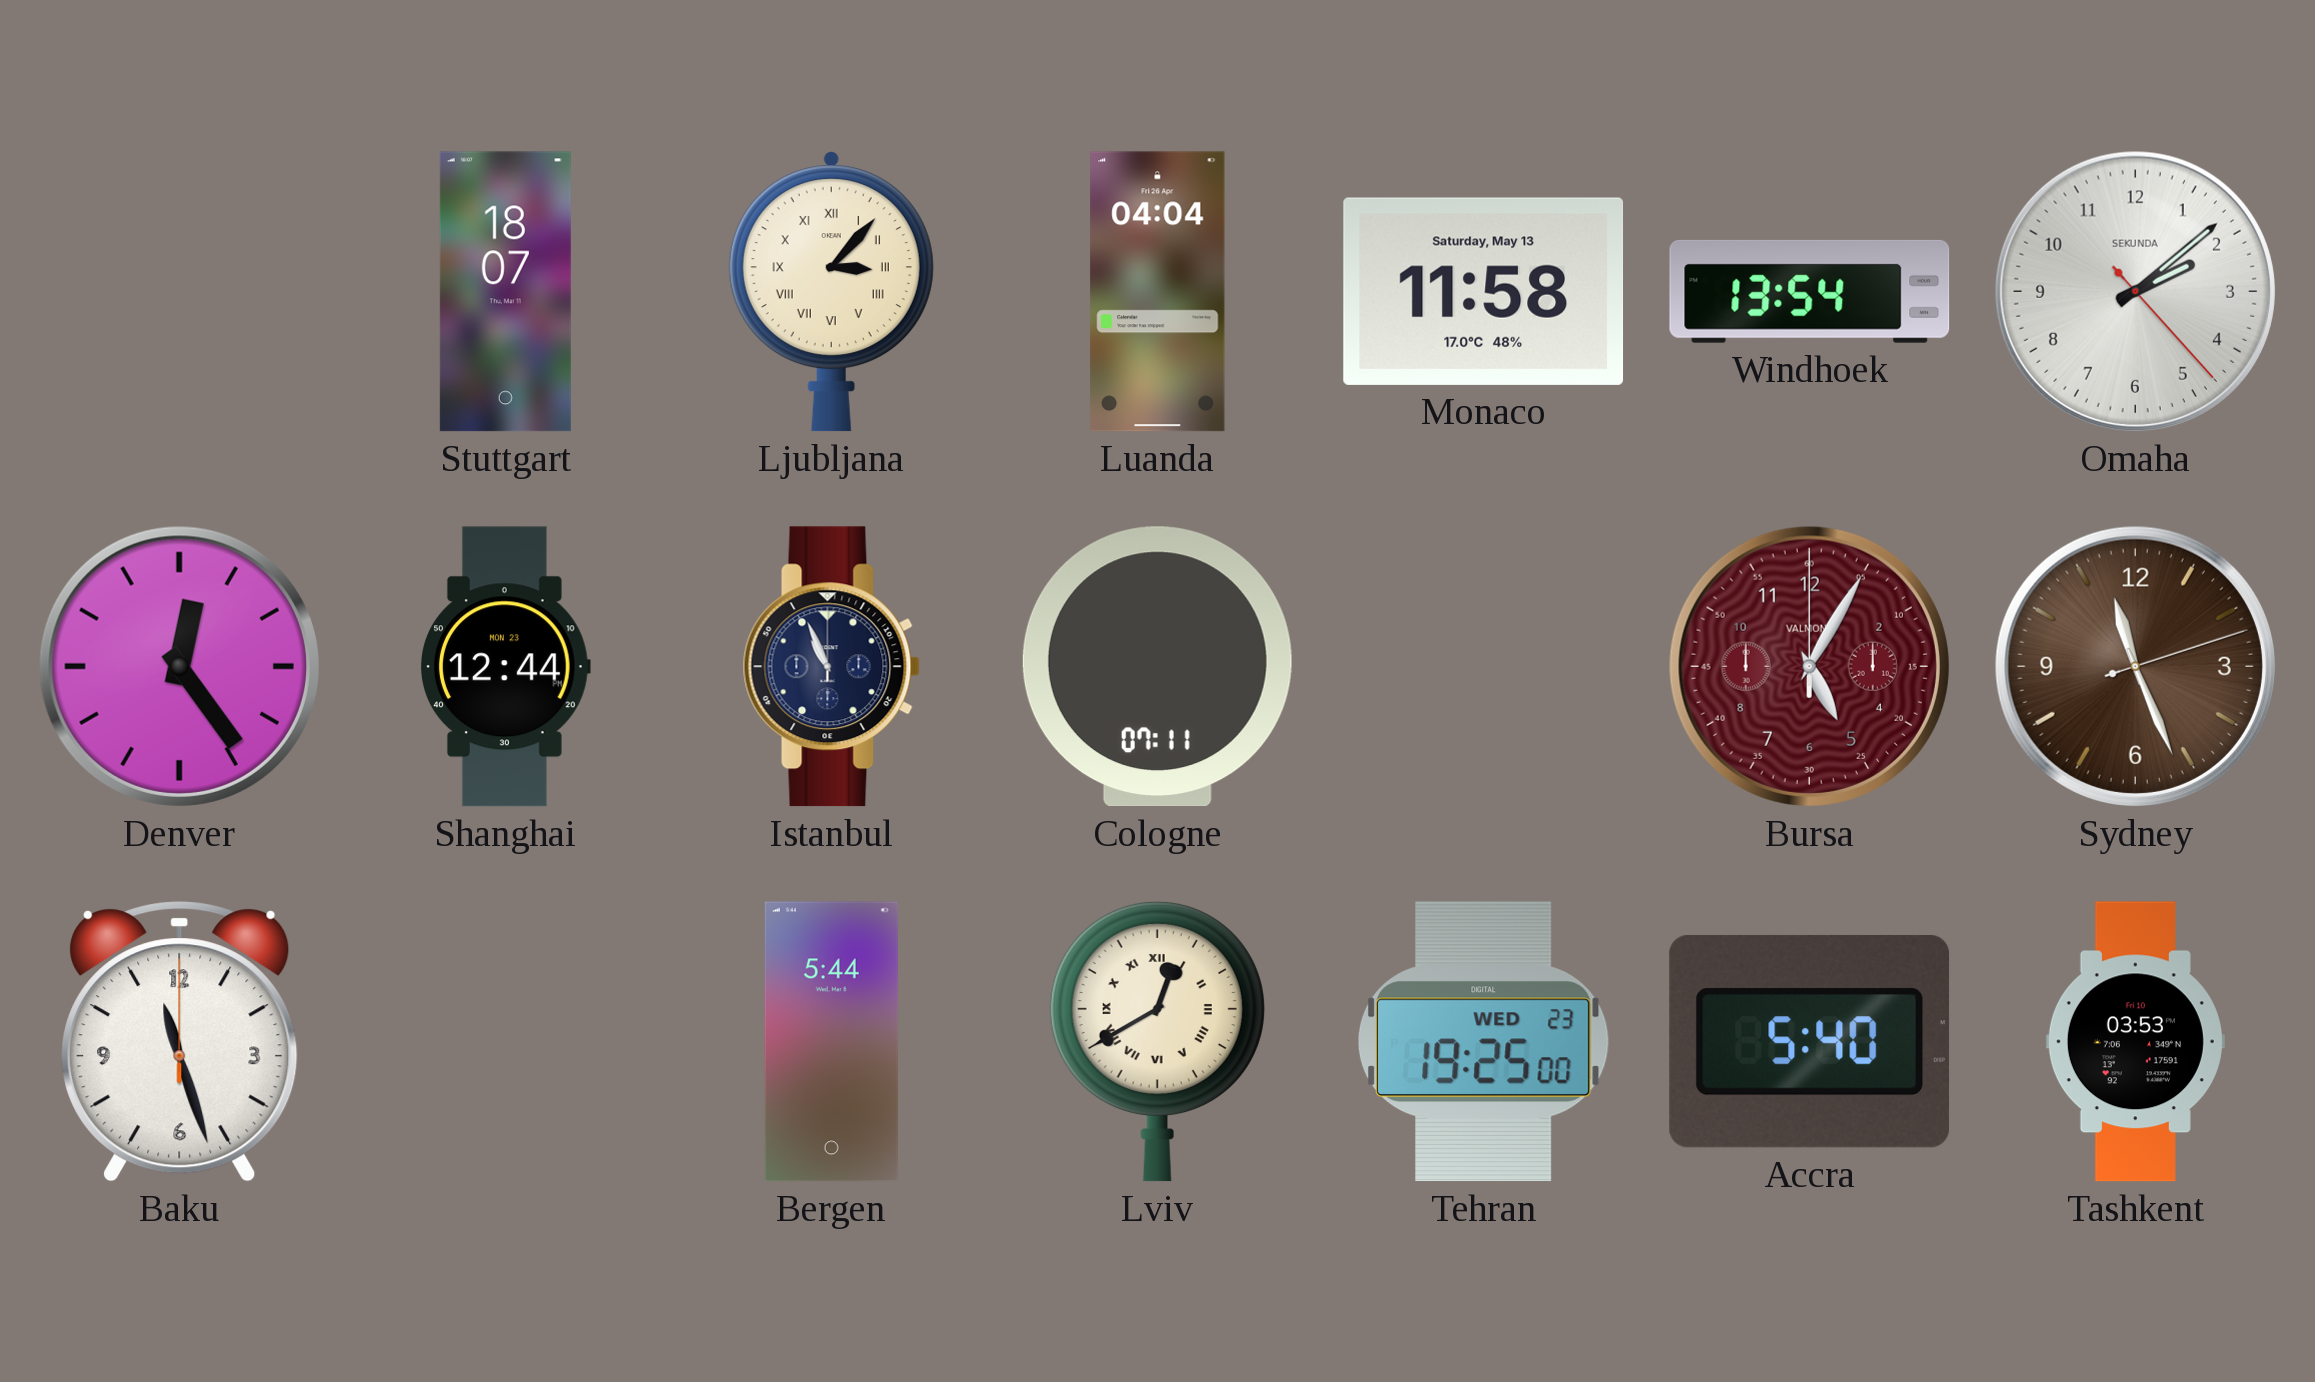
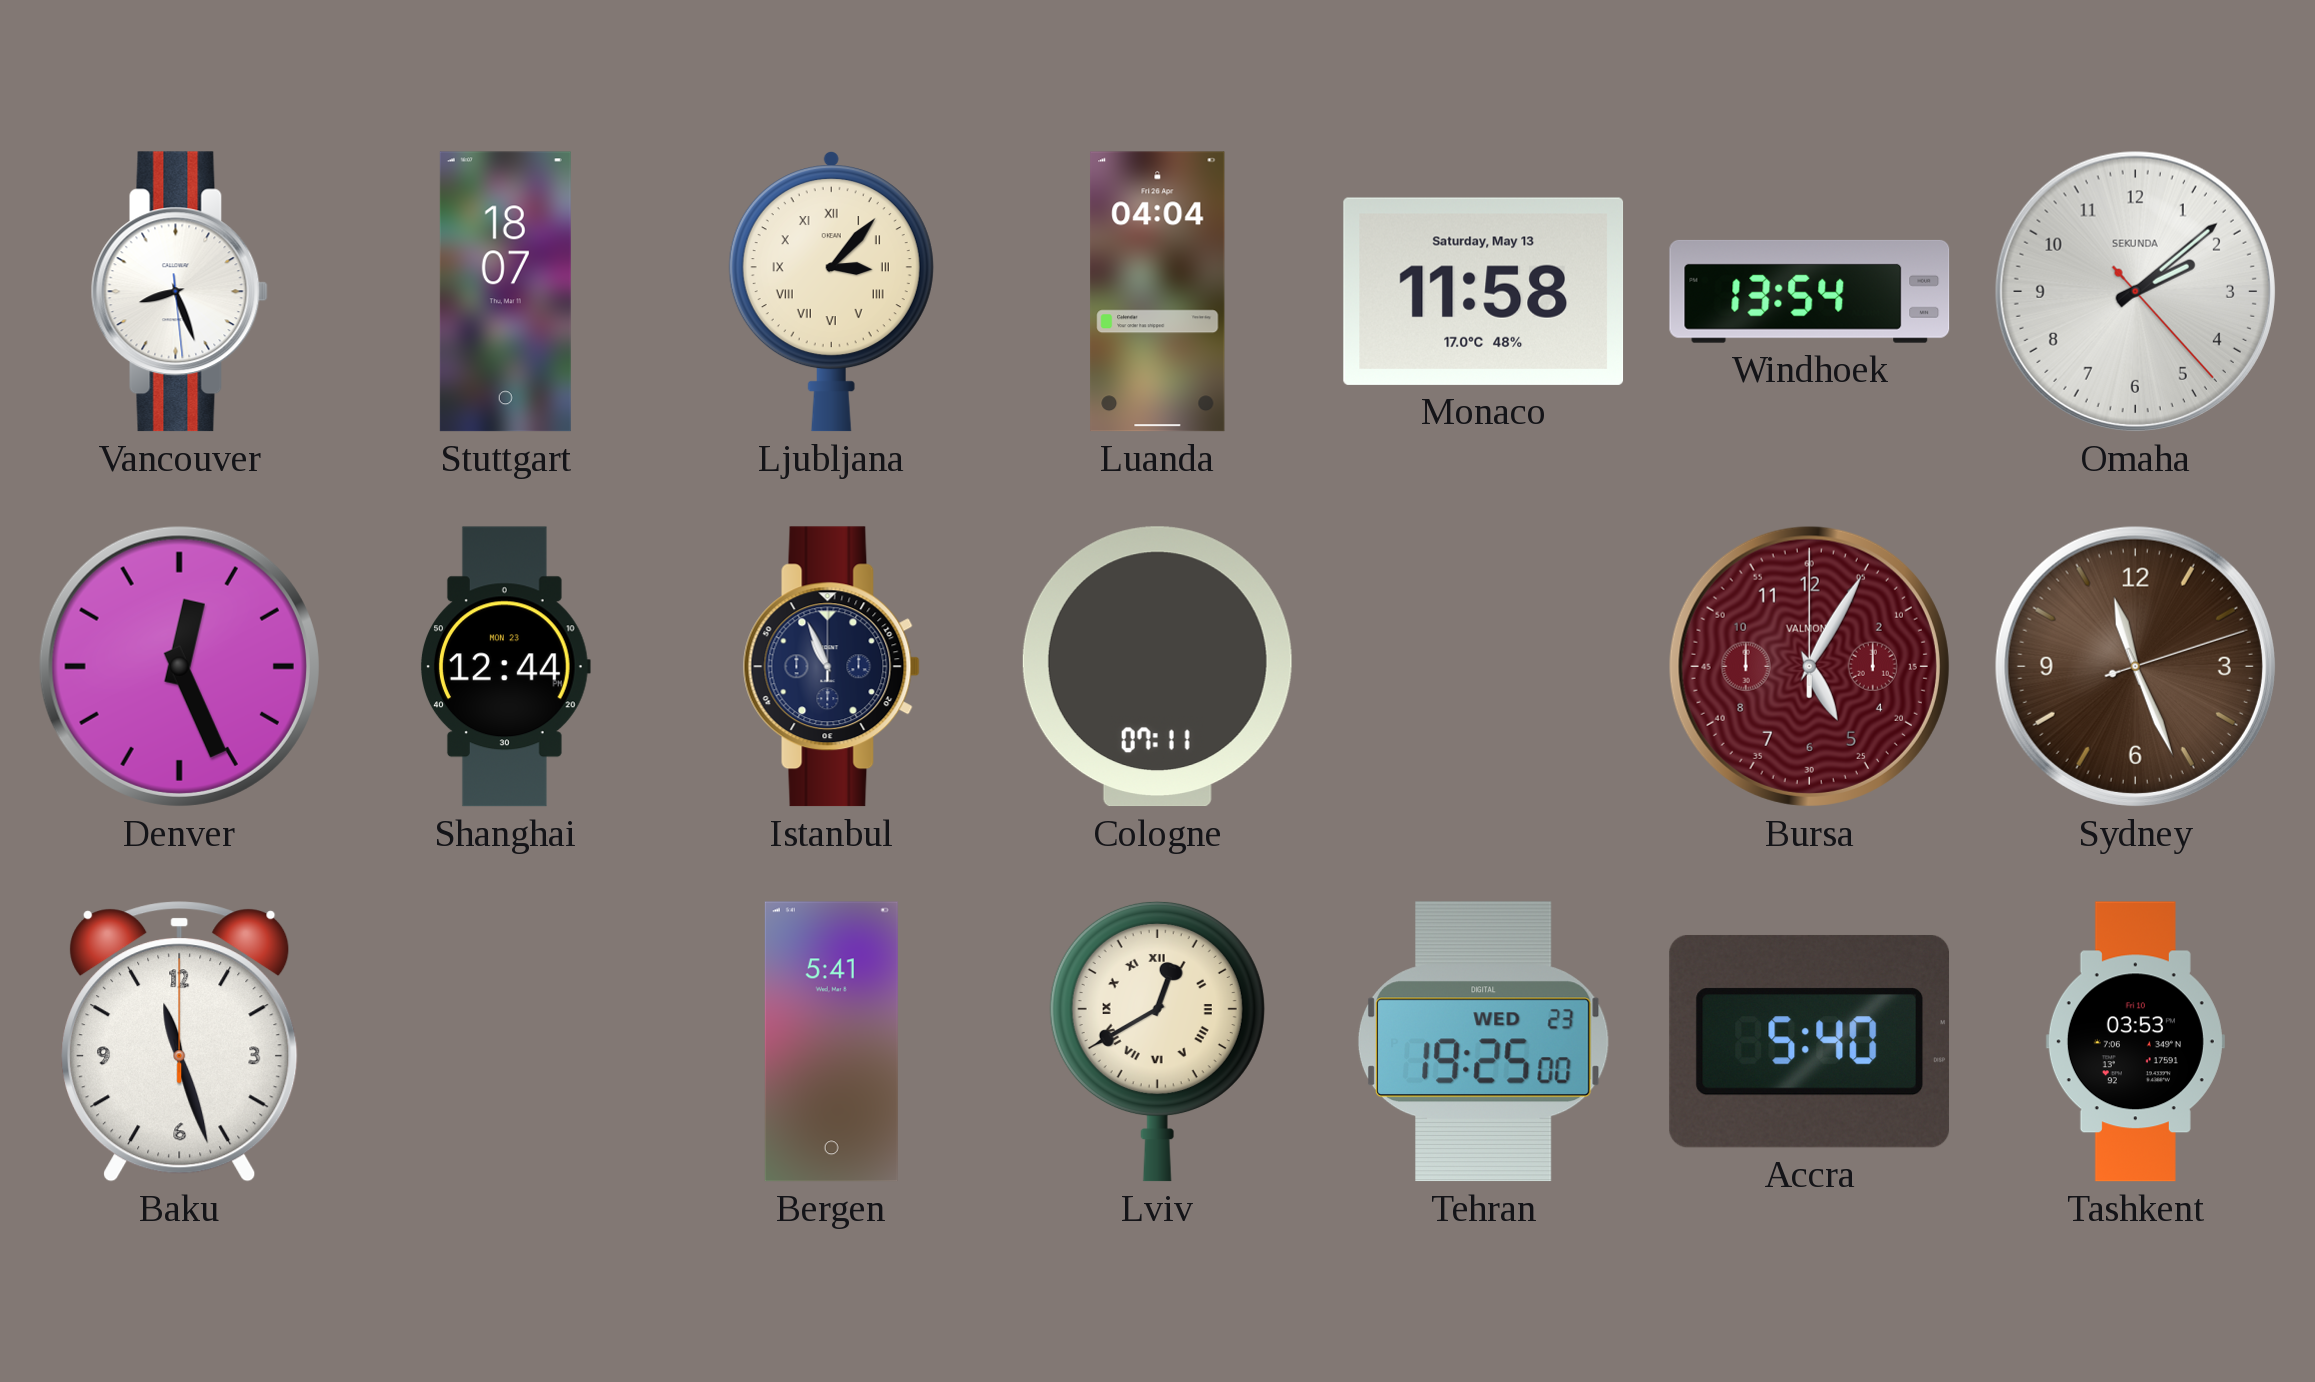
Vancouver: none -> 8:26
Denver: 12:24 -> 12:26
Bergen: 5:44 -> 5:41
